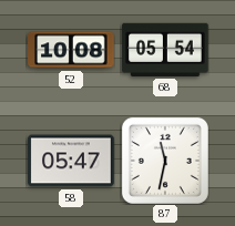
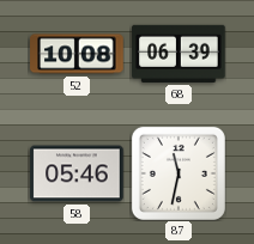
68: 05:54 -> 06:39
58: 05:47 -> 05:46
